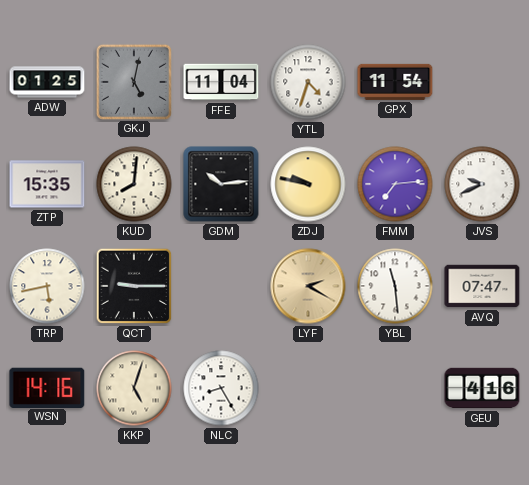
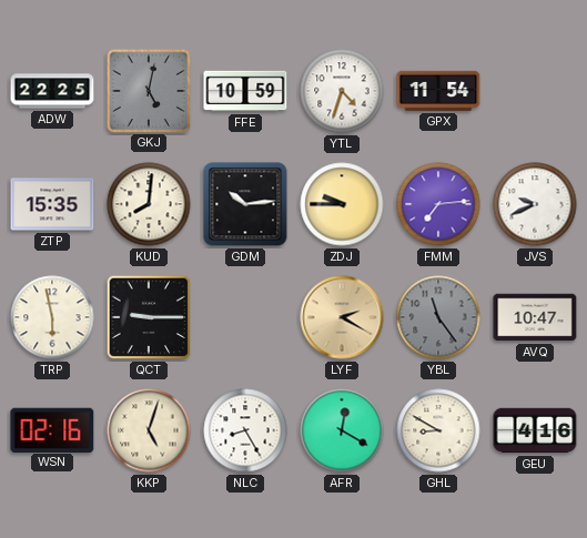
ADW: 01:25 -> 22:25
FFE: 11:04 -> 10:59
ZDJ: 9:47 -> 9:45
TRP: 5:43 -> 5:58
YBL: 11:29 -> 11:24
YBL dial: white -> grey
AVQ: 07:47 -> 10:47
WSN: 14:16 -> 02:16
AFR: none -> 12:20
GHL: none -> 8:50
